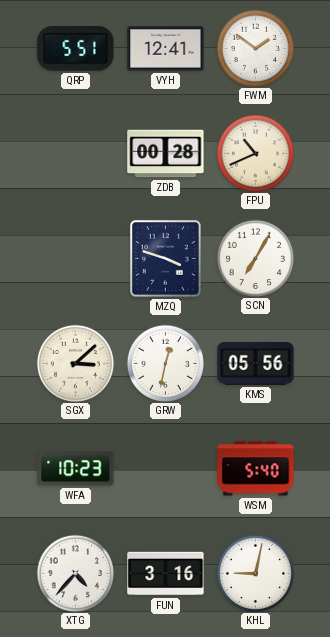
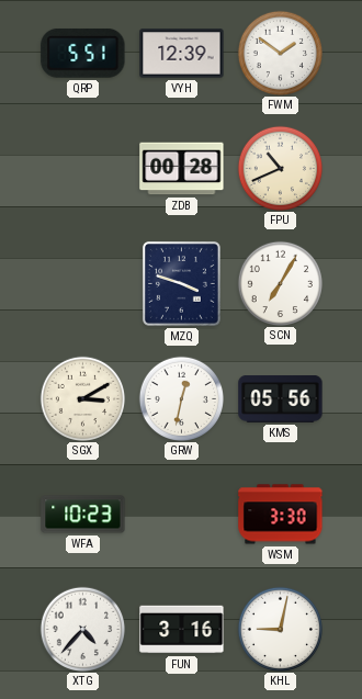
VYH: 12:41 -> 12:39
SGX: 3:08 -> 3:10
WSM: 5:40 -> 3:30
